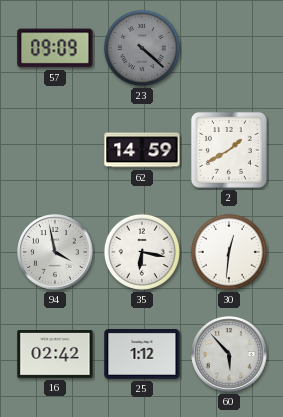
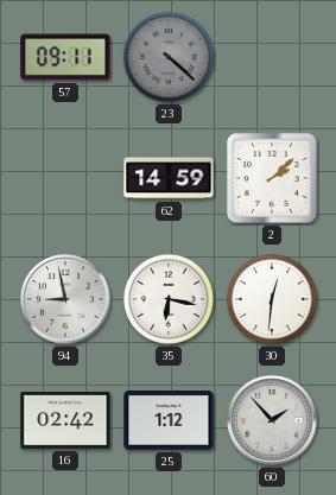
57: 09:09 -> 09:11
2: 1:40 -> 2:08
94: 3:58 -> 8:58
60: 5:53 -> 1:53
